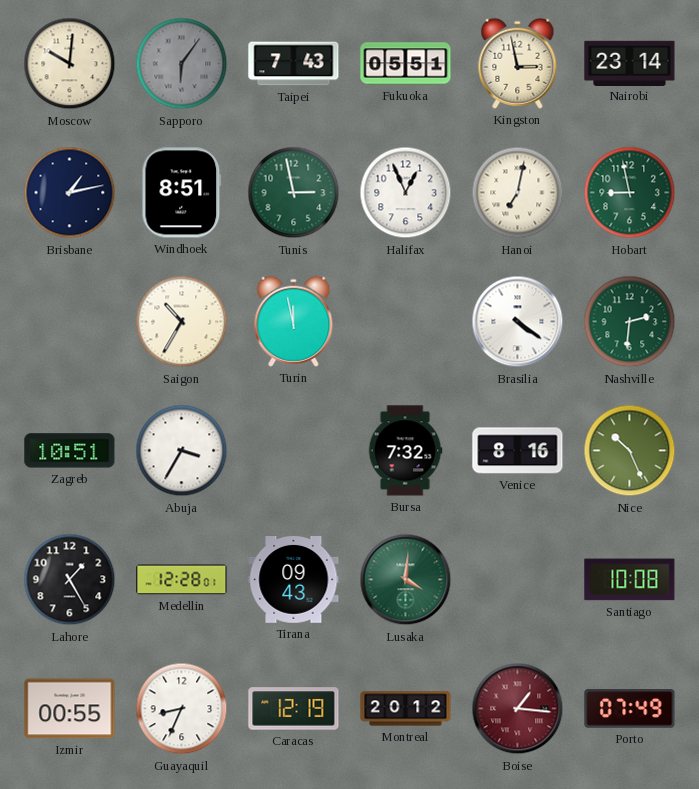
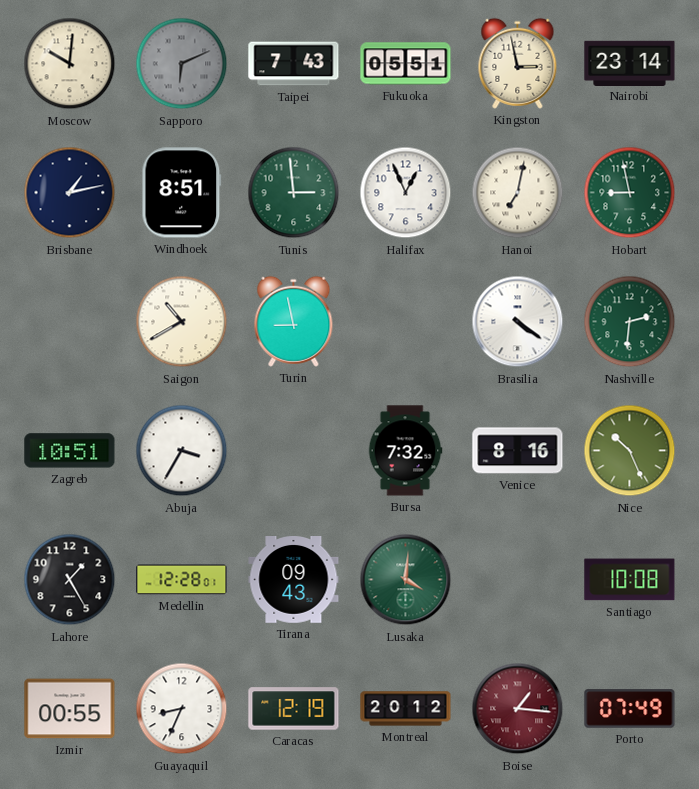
Sapporo: 6:06 -> 6:11
Tunis: 2:58 -> 2:59
Saigon: 10:35 -> 10:40
Turin: 11:58 -> 8:58
